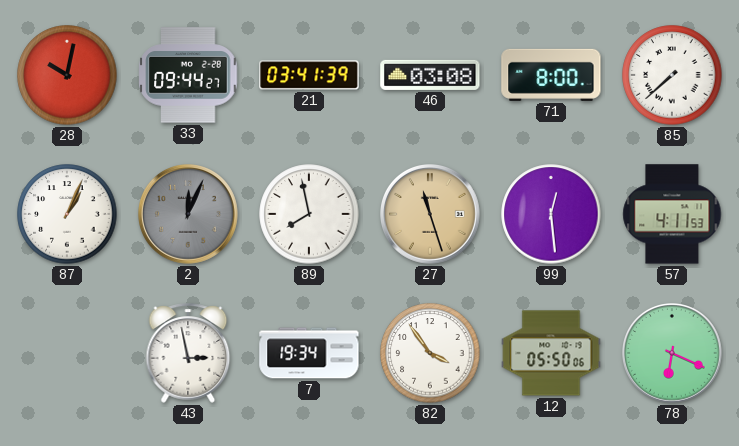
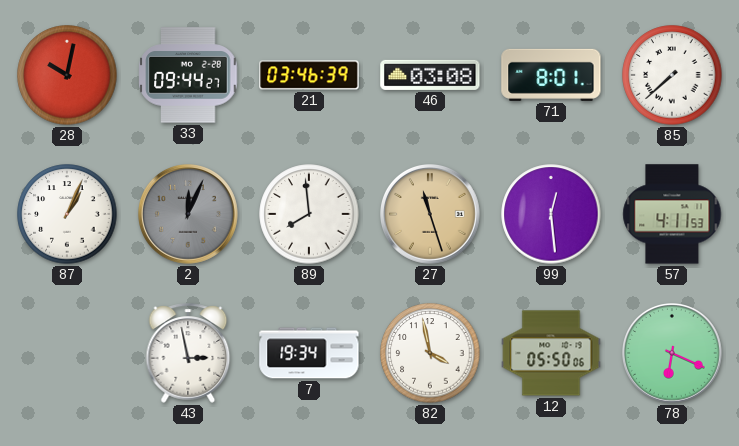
21: 03:41 -> 03:46
71: 8:00 -> 8:01
89: 7:58 -> 7:59
82: 3:54 -> 3:58
